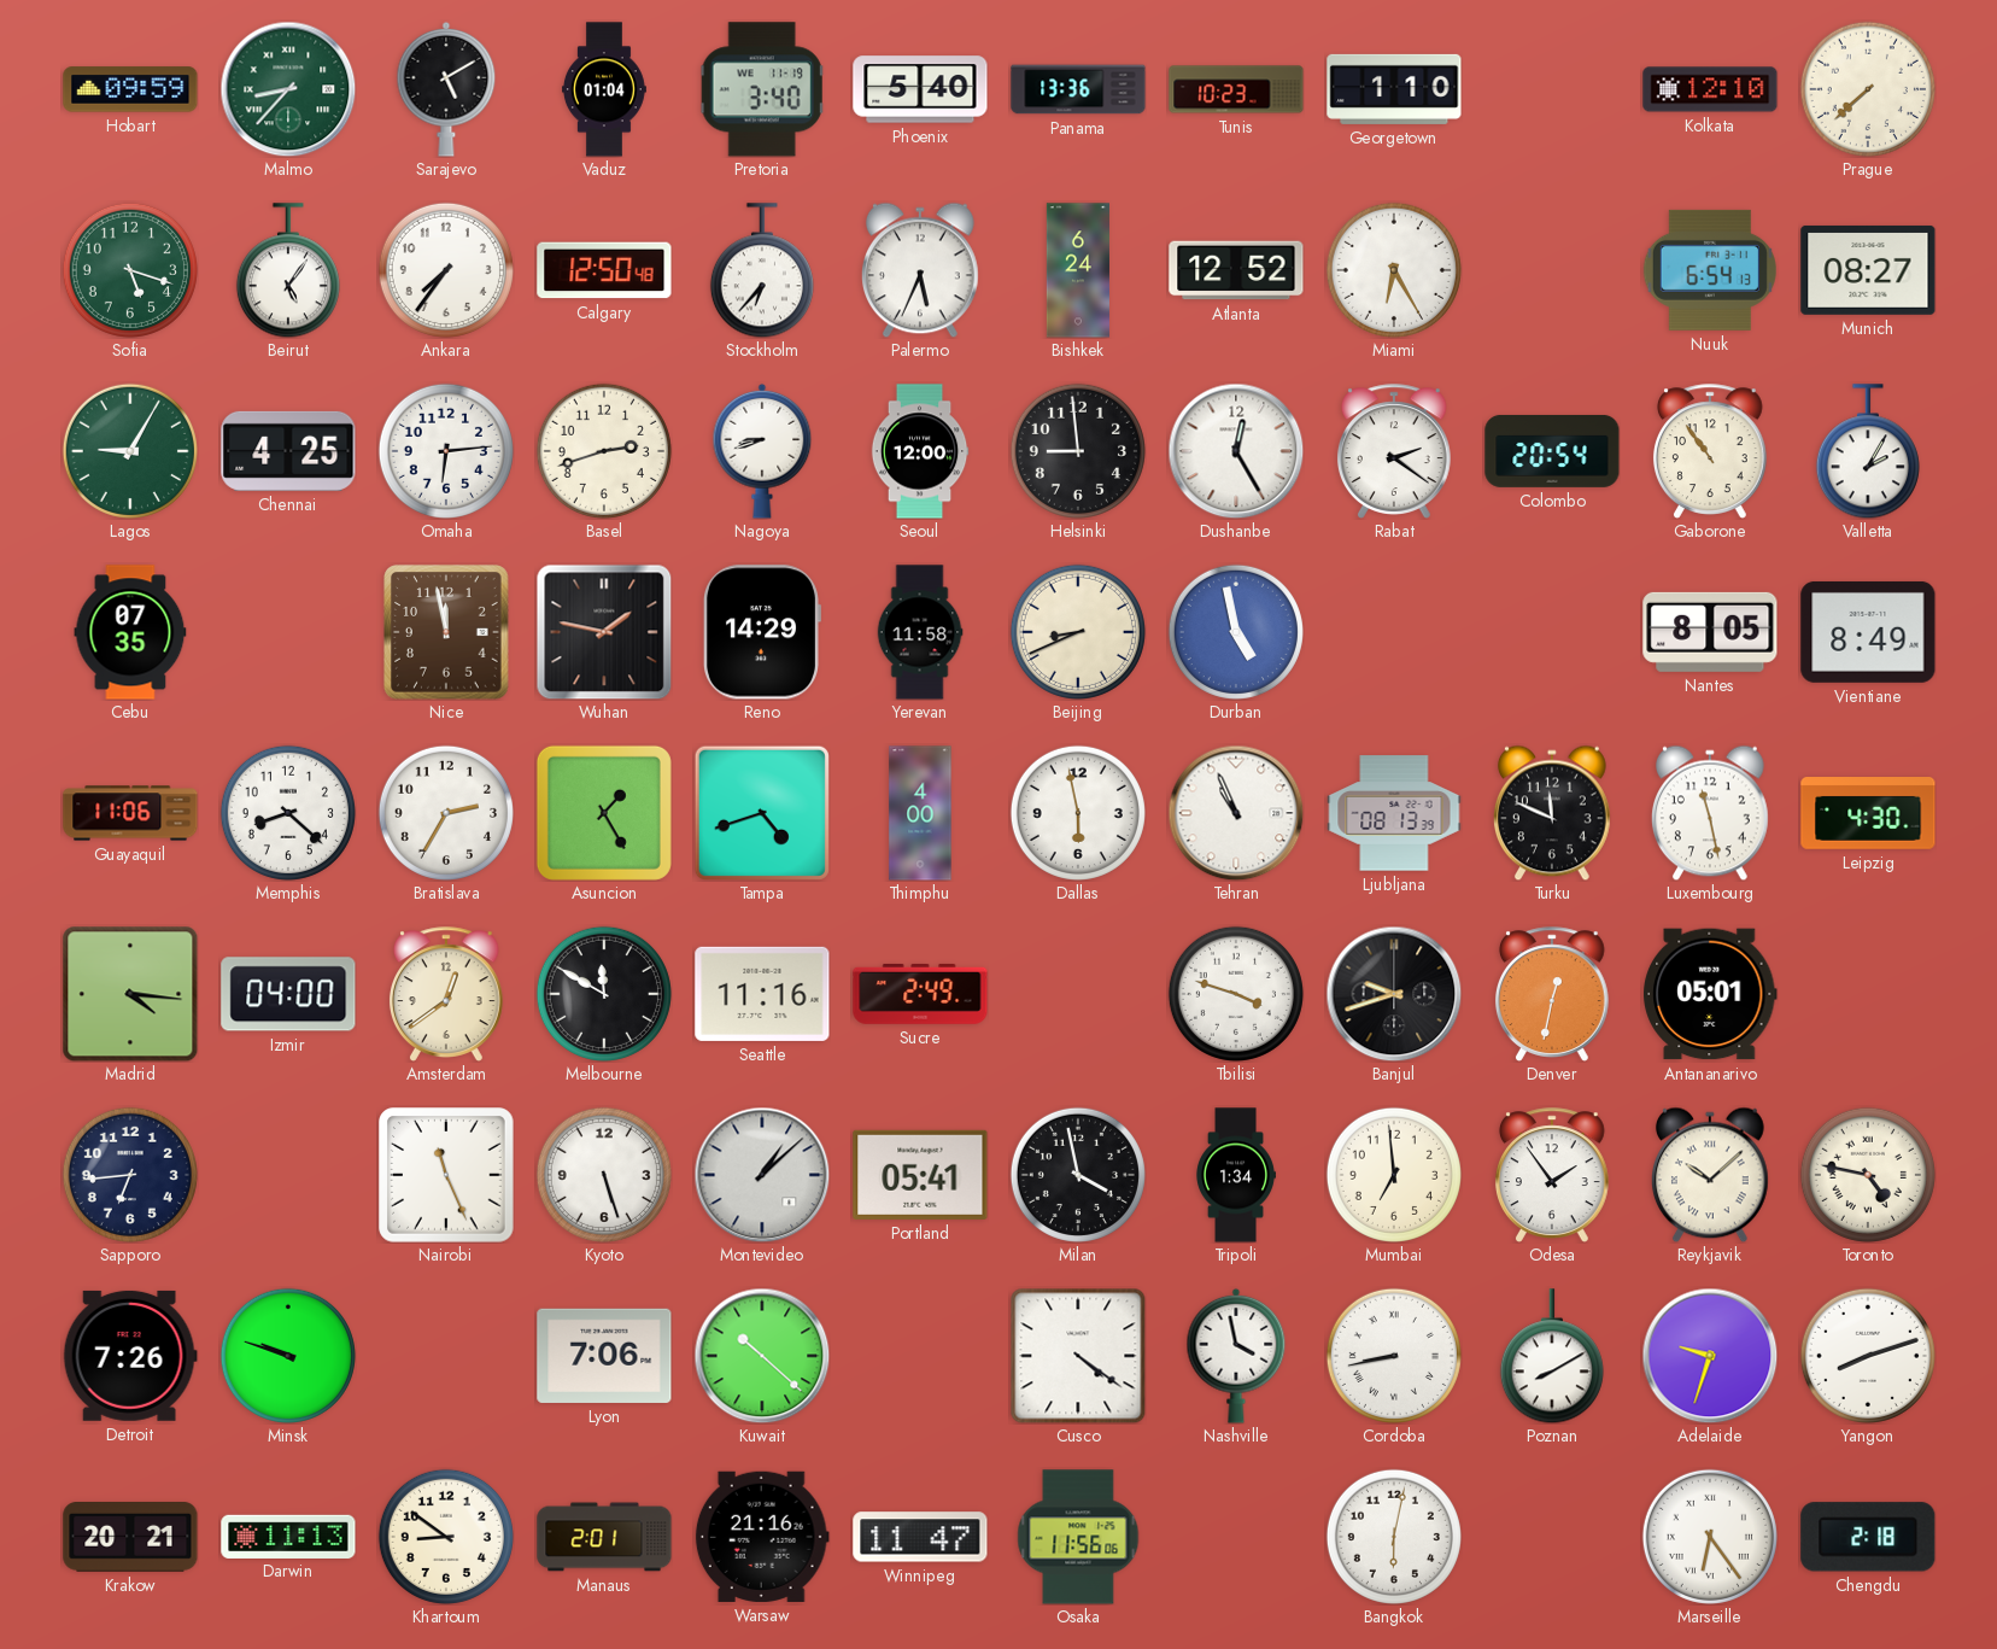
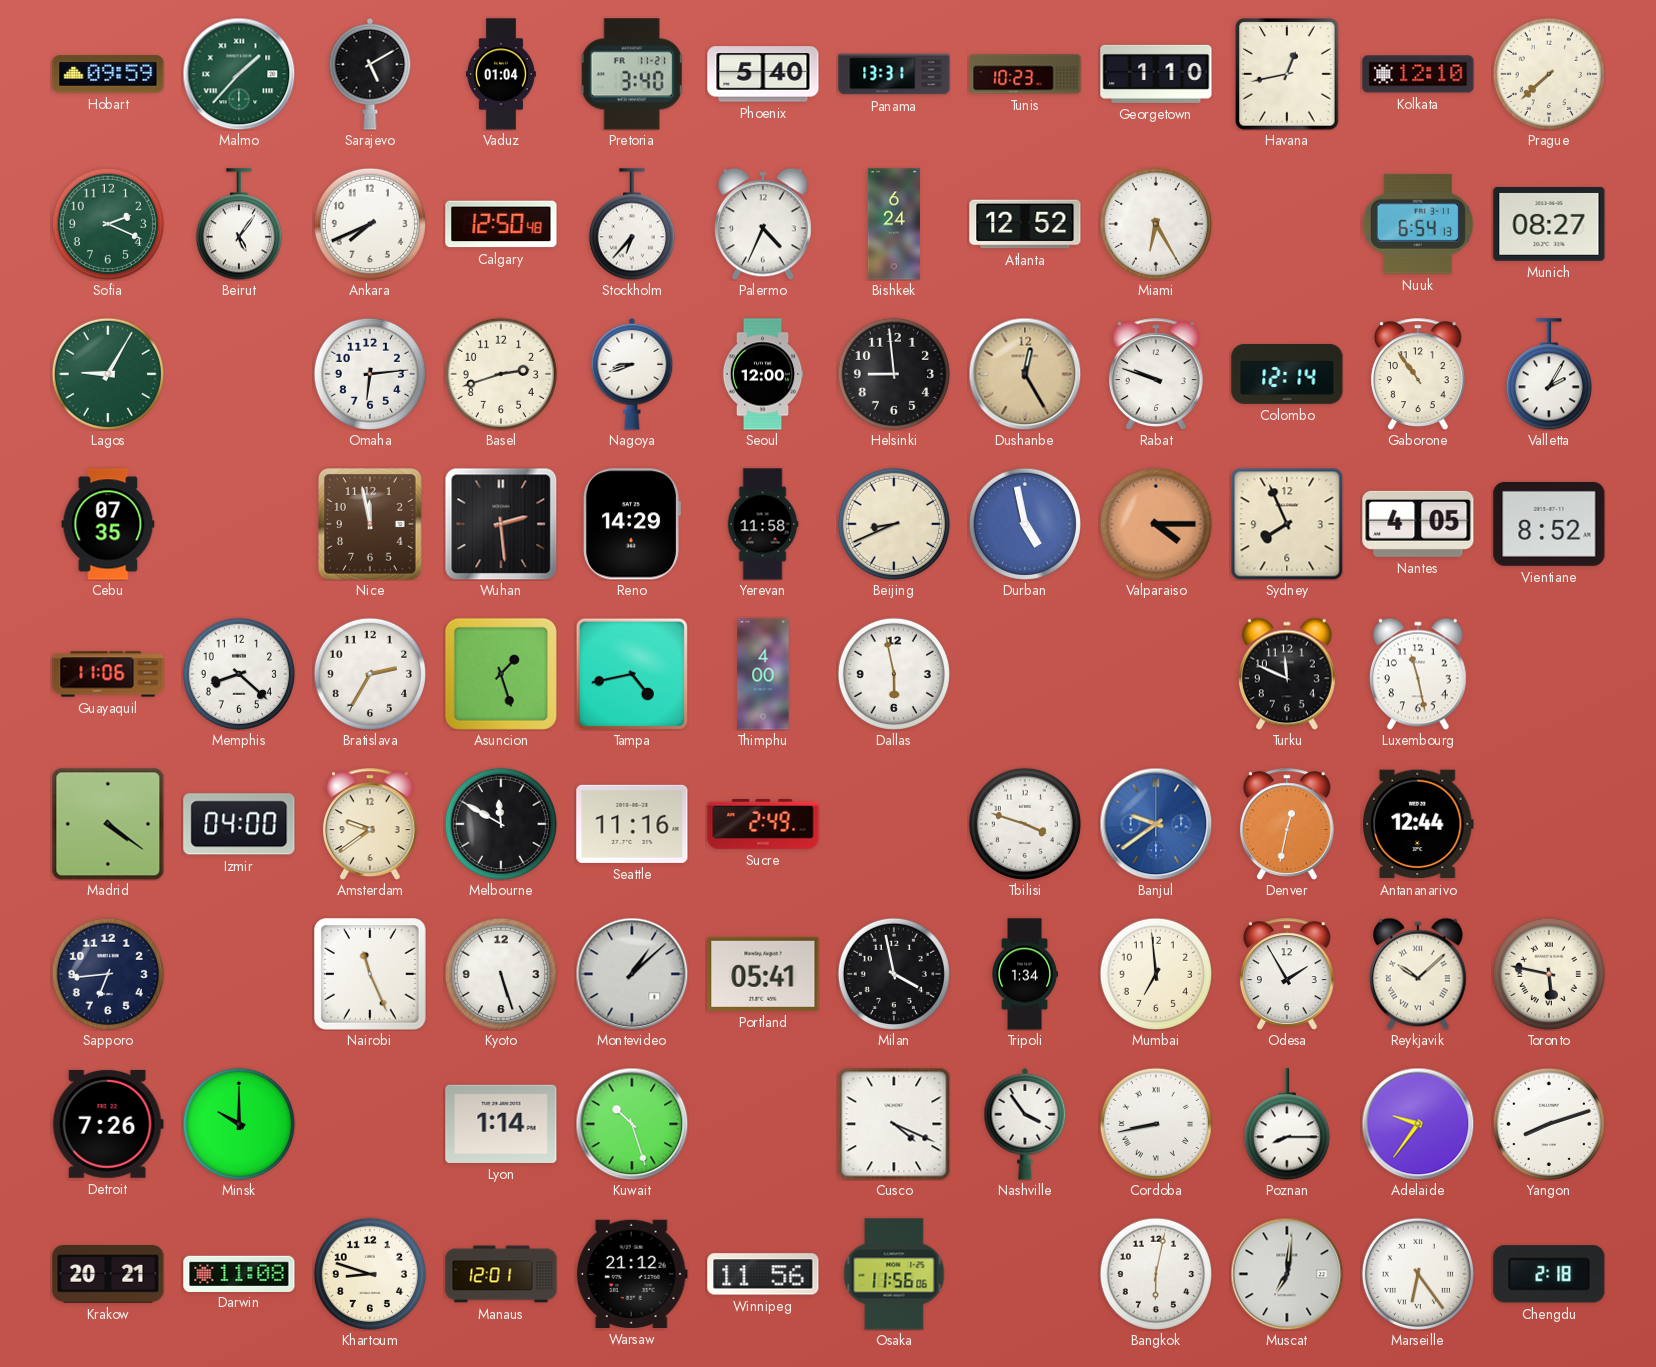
Malmo: 8:37 -> 1:37
Pretoria date: WE 11-19 -> FR 11-21
Panama: 13:36 -> 13:31
Havana: none -> 12:43
Sofia: 5:18 -> 2:19
Ankara: 7:36 -> 7:41
Palermo: 5:34 -> 4:34
Chennai: 4:25 -> none
Dushanbe dial: white -> champagne
Rabat: 2:21 -> 9:48
Colombo: 20:54 -> 12:14
Wuhan: 1:47 -> 2:29
Valparaiso: none -> 4:15
Sydney: none -> 7:56
Nantes: 8:05 -> 4:05
Vientiane: 8:49 -> 8:52
Asuncion: 1:25 -> 1:27
Tampa: 4:42 -> 4:43
Tehran: 10:56 -> none
Ljubljana: 08:13 -> none
Leipzig: 4:30 -> none
Madrid: 4:16 -> 4:21
Amsterdam: 12:39 -> 9:39
Banjul: 9:42 -> 9:39
Banjul dial: black -> blue
Antananarivo: 05:01 -> 12:44
Odesa: 1:54 -> 1:55
Toronto: 4:47 -> 5:47
Minsk: 9:48 -> 10:00
Lyon: 7:06 -> 1:14
Kuwait: 10:22 -> 10:27
Cusco: 4:21 -> 4:19
Nashville: 3:58 -> 3:54
Poznan: 8:10 -> 8:15
Adelaide: 9:33 -> 9:36
Darwin: 11:13 -> 11:08
Khartoum: 8:51 -> 8:48
Manaus: 2:01 -> 12:01
Warsaw: 21:16 -> 21:12
Winnipeg: 11:47 -> 11:56
Muscat: none -> 7:01
